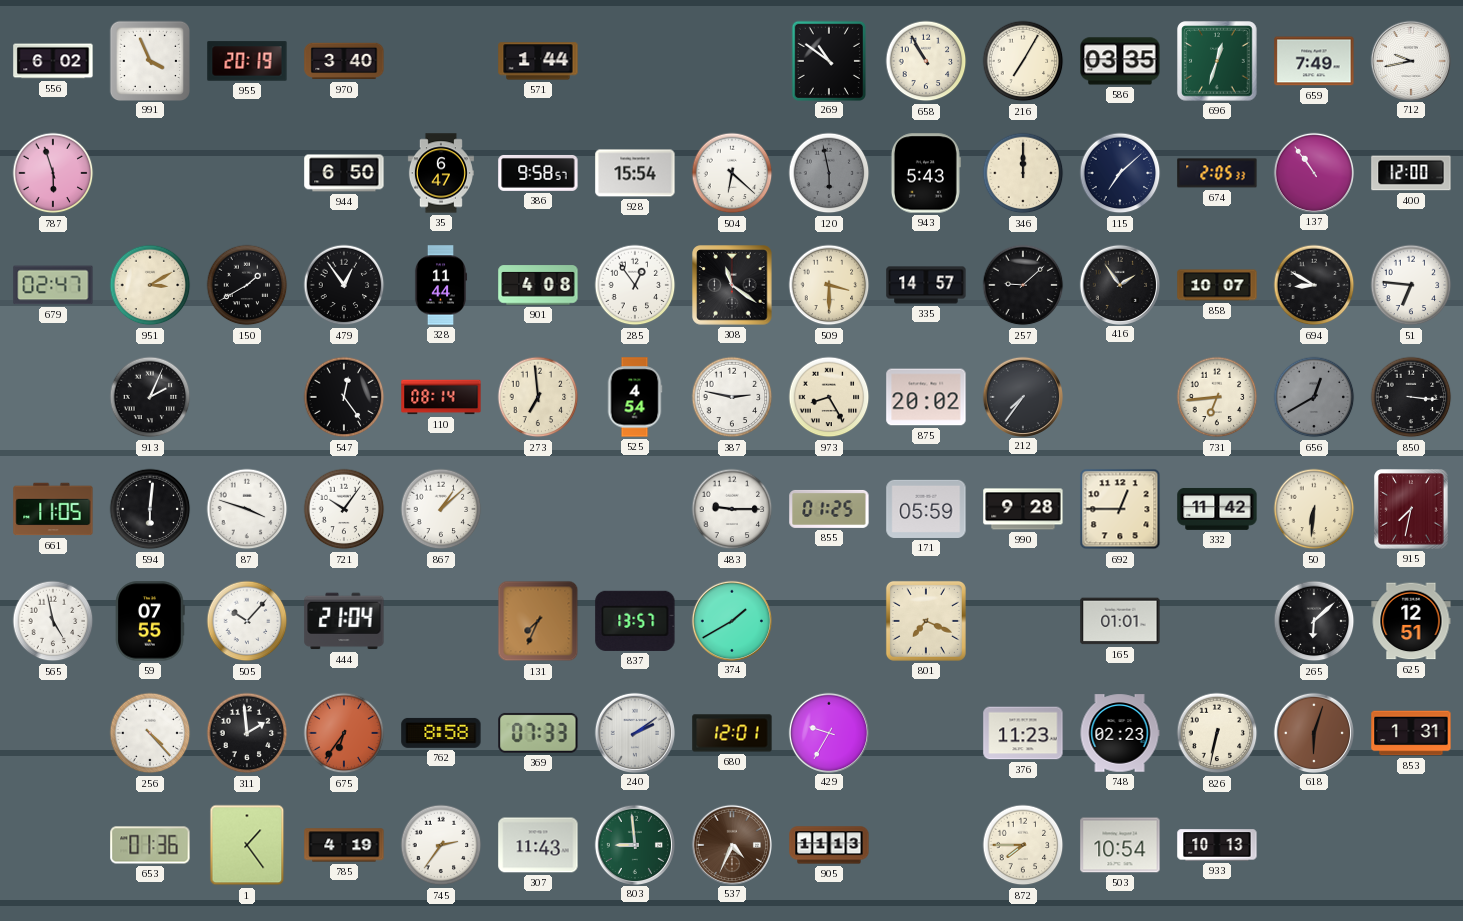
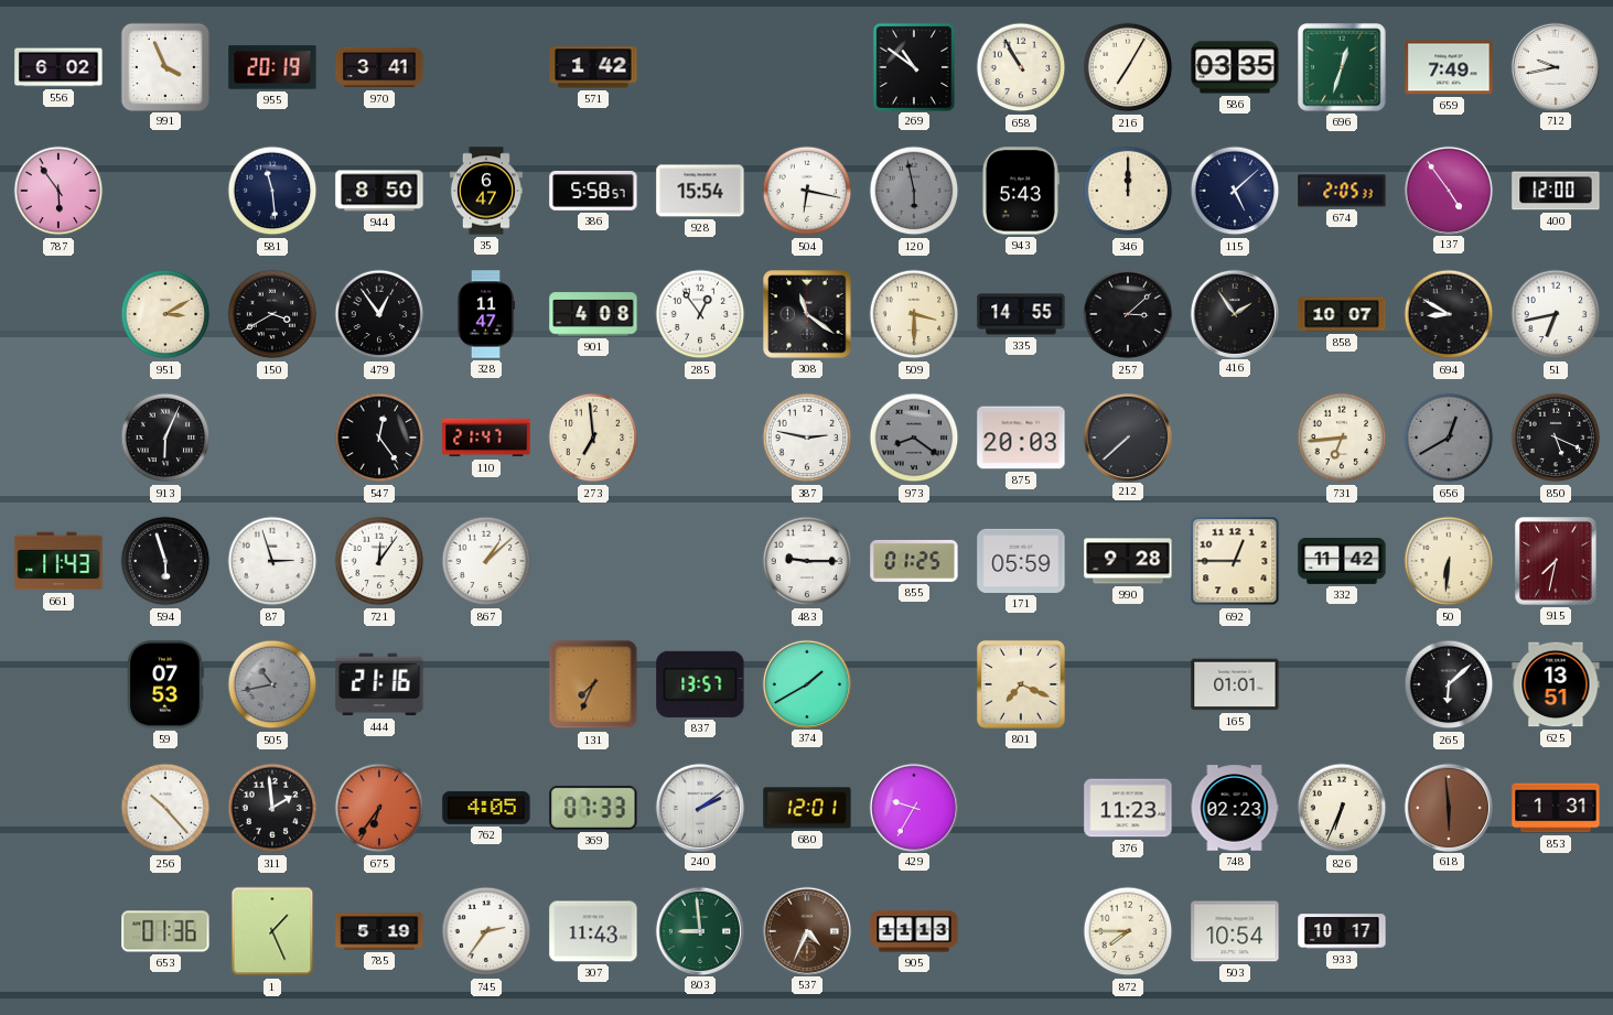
970: 3:40 -> 3:41
571: 1:44 -> 1:42
787: 5:57 -> 5:54
581: none -> 11:29
944: 6:50 -> 8:50
386: 9:58 -> 5:58
504: 6:22 -> 6:17
115: 7:08 -> 5:08
137: 10:54 -> 4:54
679: 02:47 -> none
150: 1:40 -> 3:40
328: 11:44 -> 11:47
335: 14:57 -> 14:55
257: 9:08 -> 3:08
51: 6:46 -> 6:43
913: 2:04 -> 6:04
110: 08:14 -> 21:47
525: 4:54 -> none
973: 8:25 -> 8:21
973 dial: cream -> grey
875: 20:02 -> 20:03
212: 7:36 -> 7:38
850: 3:16 -> 5:19
661: 11:05 -> 11:43
594: 6:01 -> 5:57
87: 3:48 -> 2:57
721: 10:06 -> 12:06
565: 4:58 -> none
59: 07:55 -> 07:53
505: 10:07 -> 10:43
505 dial: white -> grey
444: 21:04 -> 21:16
625: 12:51 -> 13:51
256: 4:23 -> 10:23
762: 8:58 -> 4:05
826: 6:32 -> 6:34
618: 6:03 -> 5:59
1: 1:24 -> 1:26
785: 4:19 -> 5:19
933: 10:13 -> 10:17
